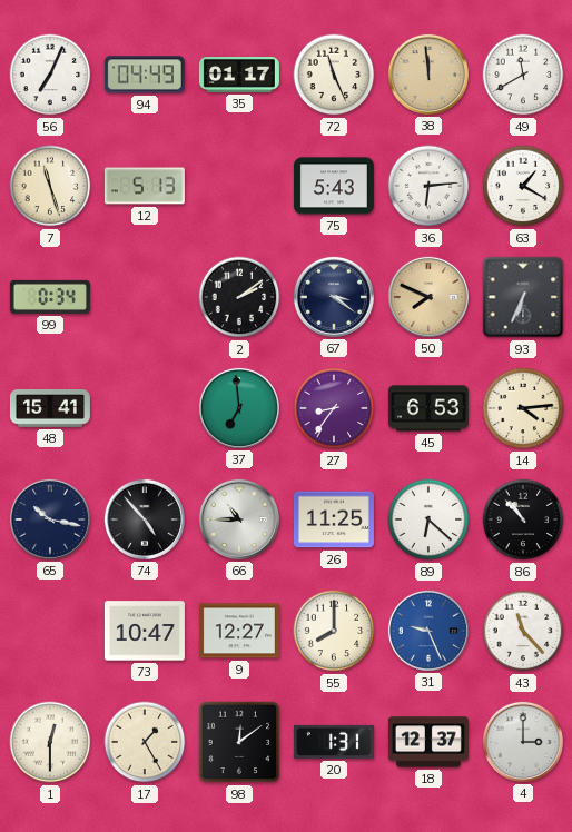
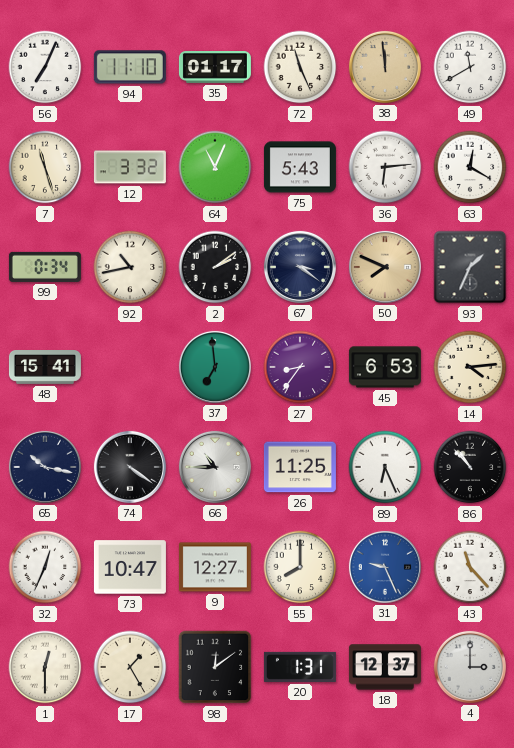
94: 04:49 -> 11:10
12: 5:13 -> 3:32
64: none -> 11:04
63: 1:20 -> 12:20
92: none -> 10:43
93: 6:34 -> 1:34
74: 4:53 -> 4:21
89: 6:22 -> 6:26
32: none -> 12:34
